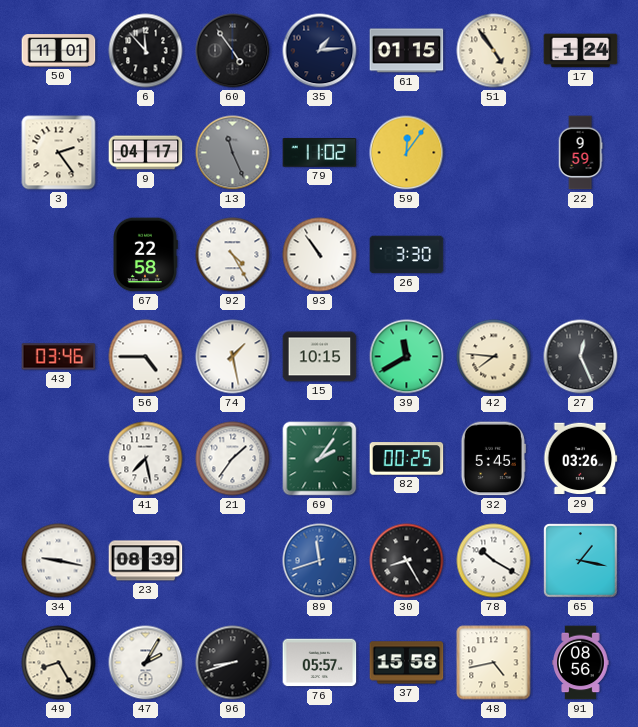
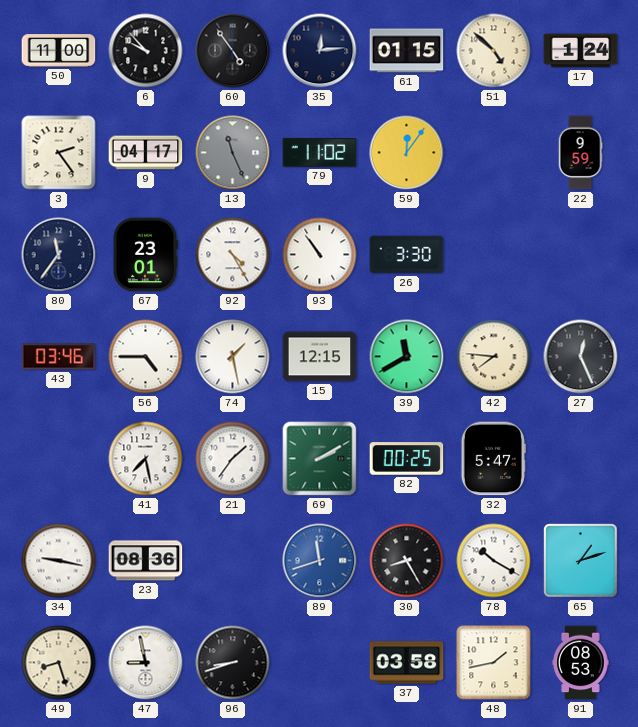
50: 11:01 -> 11:00
6: 11:53 -> 9:53
35: 1:14 -> 12:14
51: 4:54 -> 4:52
80: none -> 11:36
67: 22:58 -> 23:01
15: 10:15 -> 12:15
69: 2:06 -> 2:10
32: 5:45 -> 5:47
29: 03:26 -> none
23: 08:39 -> 08:36
65: 1:17 -> 1:12
49: 8:25 -> 8:27
47: 2:05 -> 8:58
76: 05:57 -> none
37: 15:58 -> 03:58
48: 4:43 -> 1:43
91: 08:56 -> 08:53
